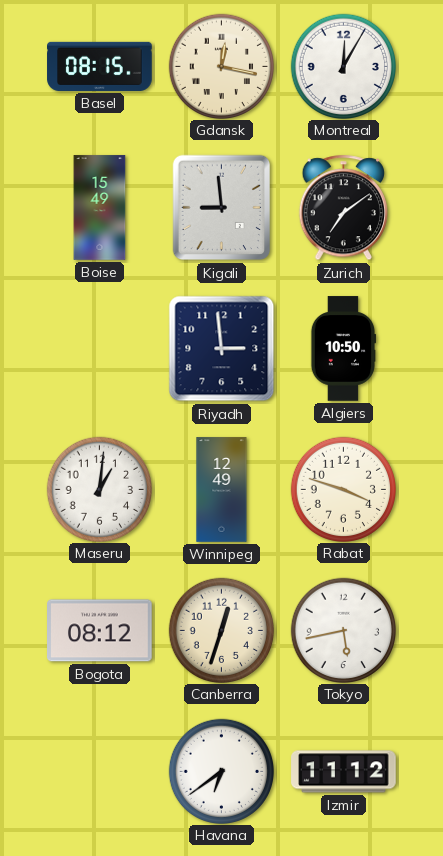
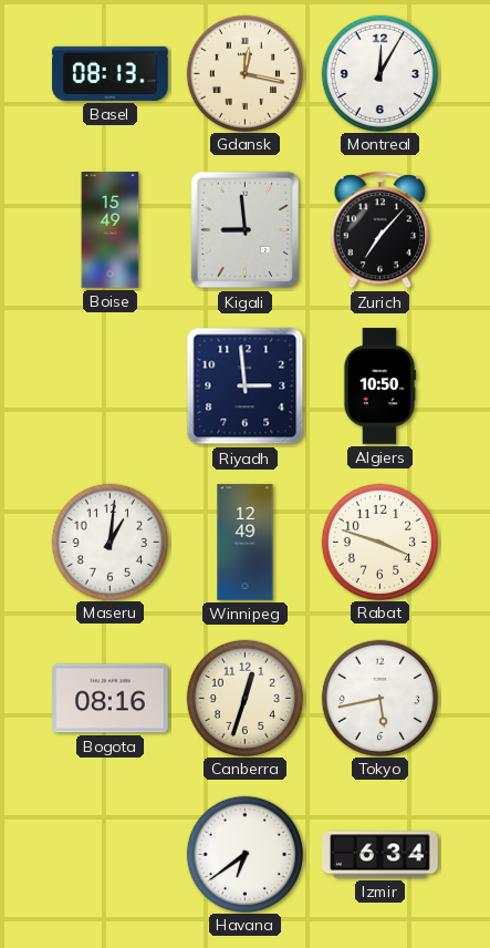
Basel: 08:15 -> 08:13
Zurich: 7:09 -> 7:07
Bogota: 08:12 -> 08:16
Izmir: 11:12 -> 6:34
